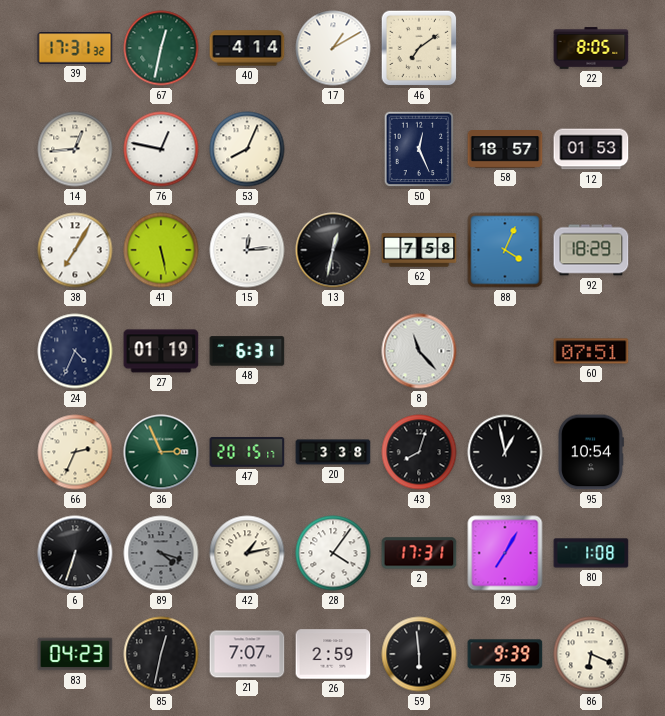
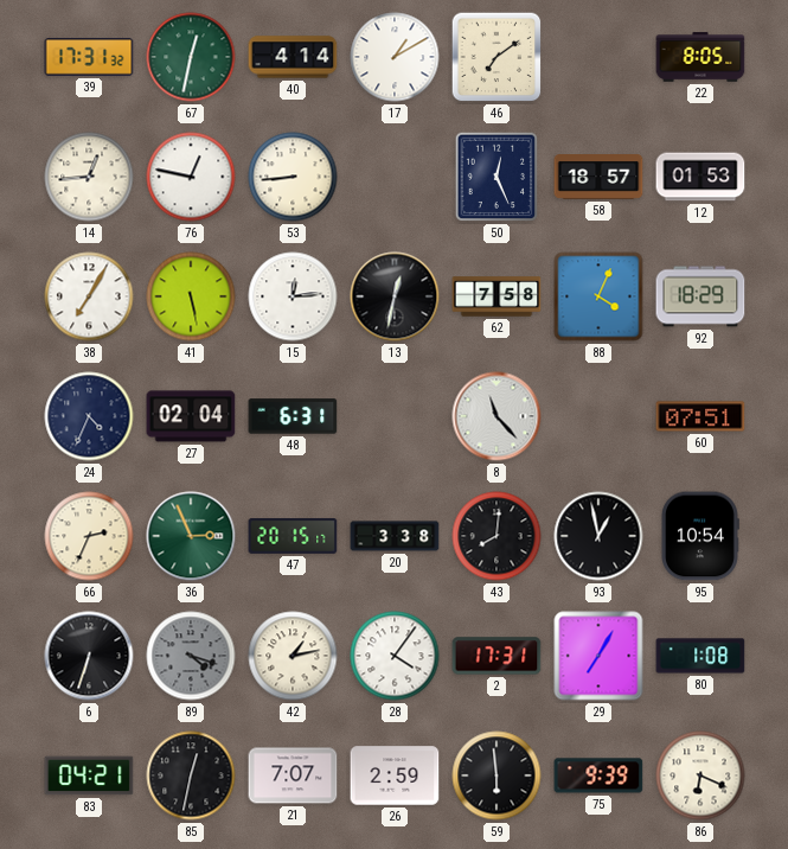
53: 8:04 -> 8:44
27: 01:19 -> 02:04
43: 8:03 -> 8:01
83: 04:23 -> 04:21
